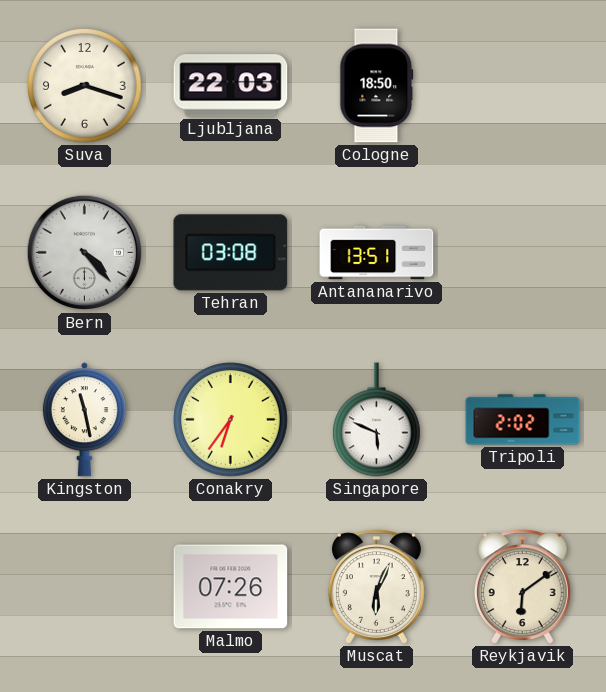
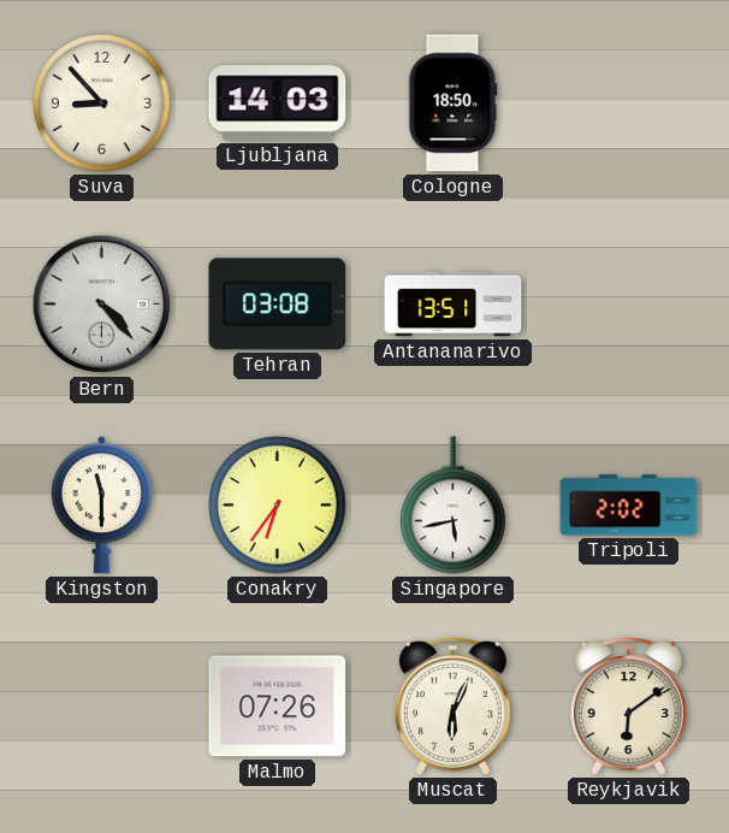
Suva: 8:18 -> 8:53
Ljubljana: 22:03 -> 14:03
Kingston: 11:28 -> 11:30
Singapore: 5:49 -> 5:43
